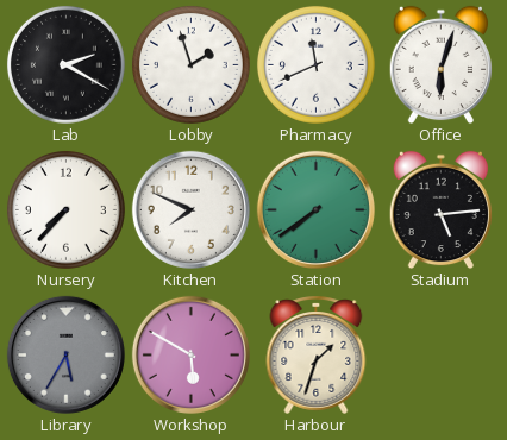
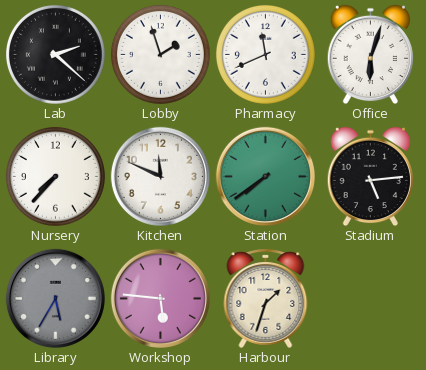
Lab: 2:20 -> 2:22
Kitchen: 7:49 -> 11:49
Workshop: 5:50 -> 5:46
